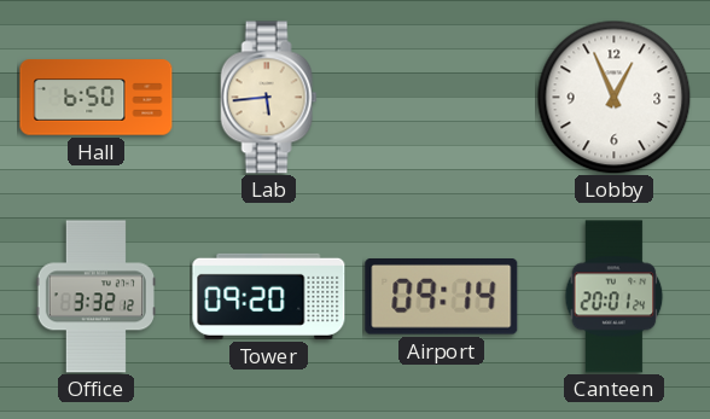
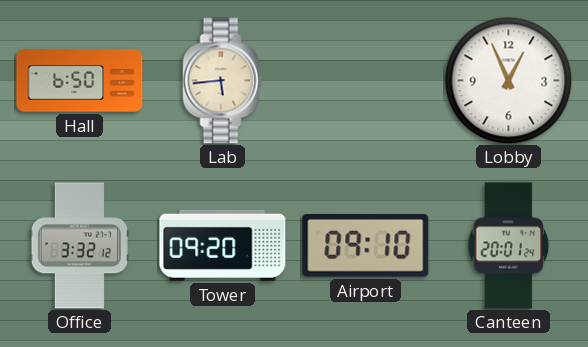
Airport: 09:14 -> 09:10
